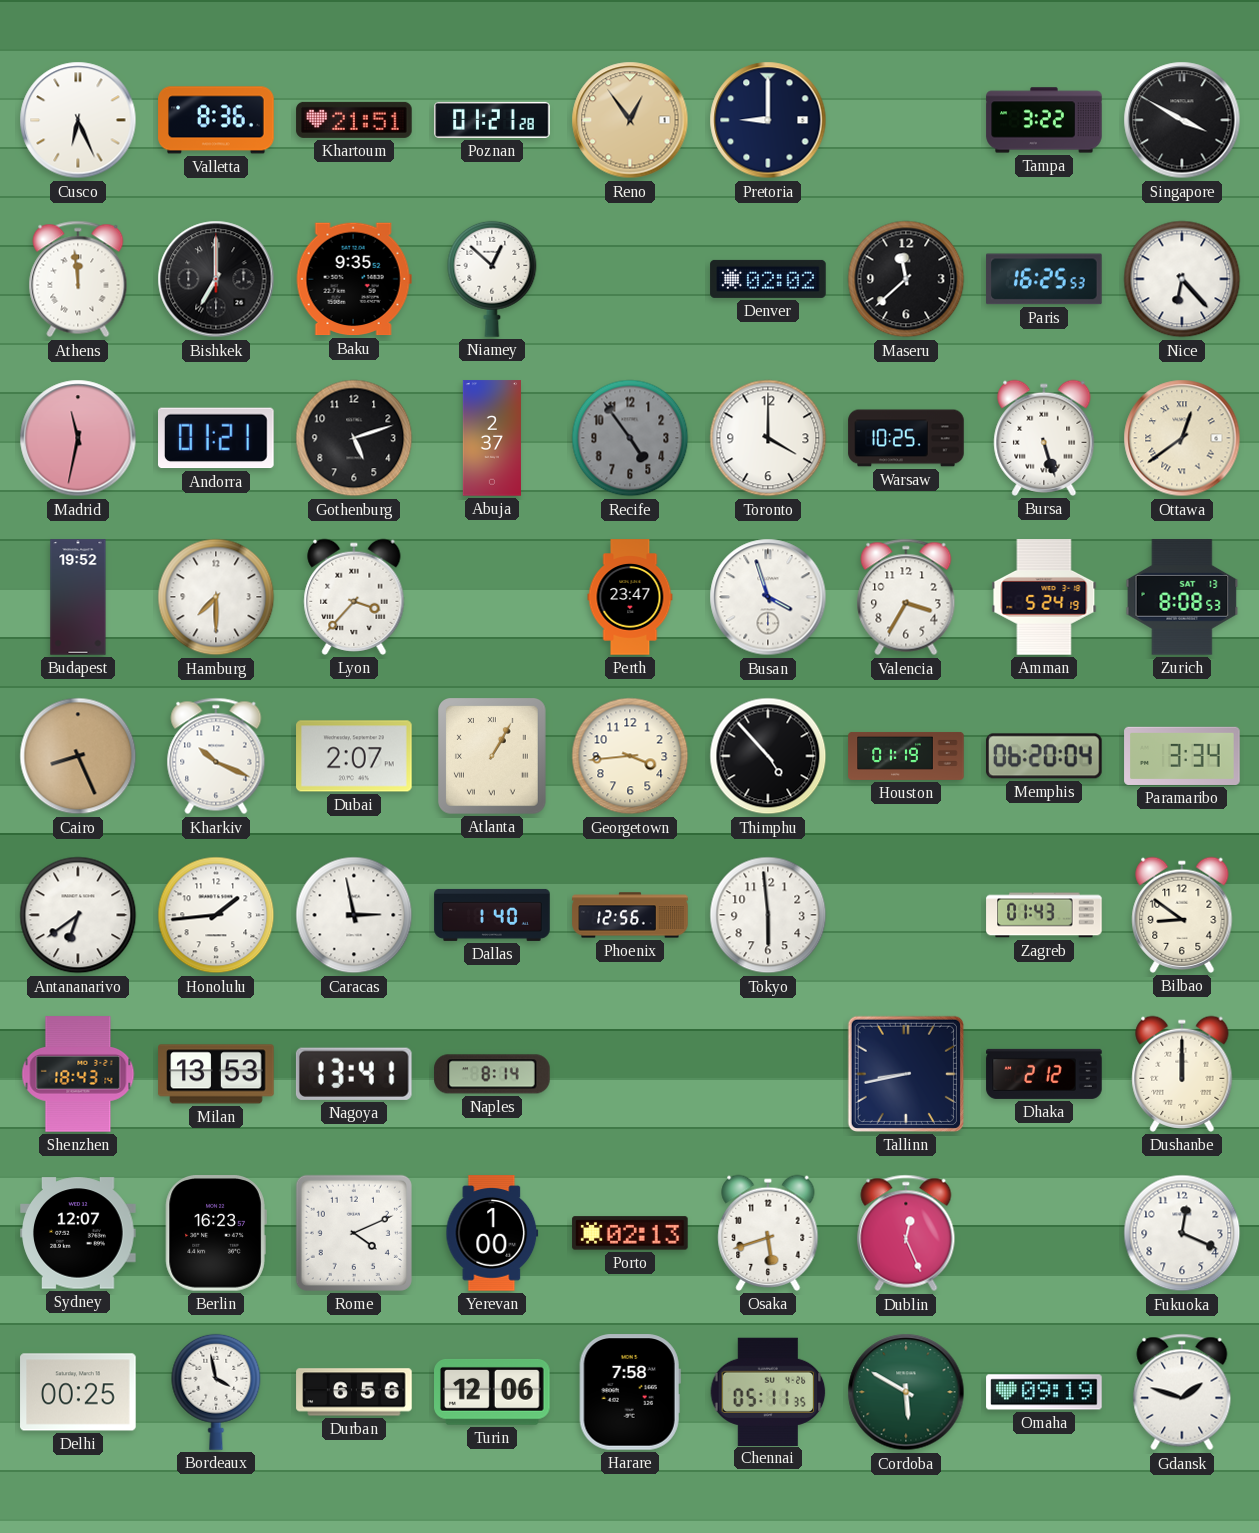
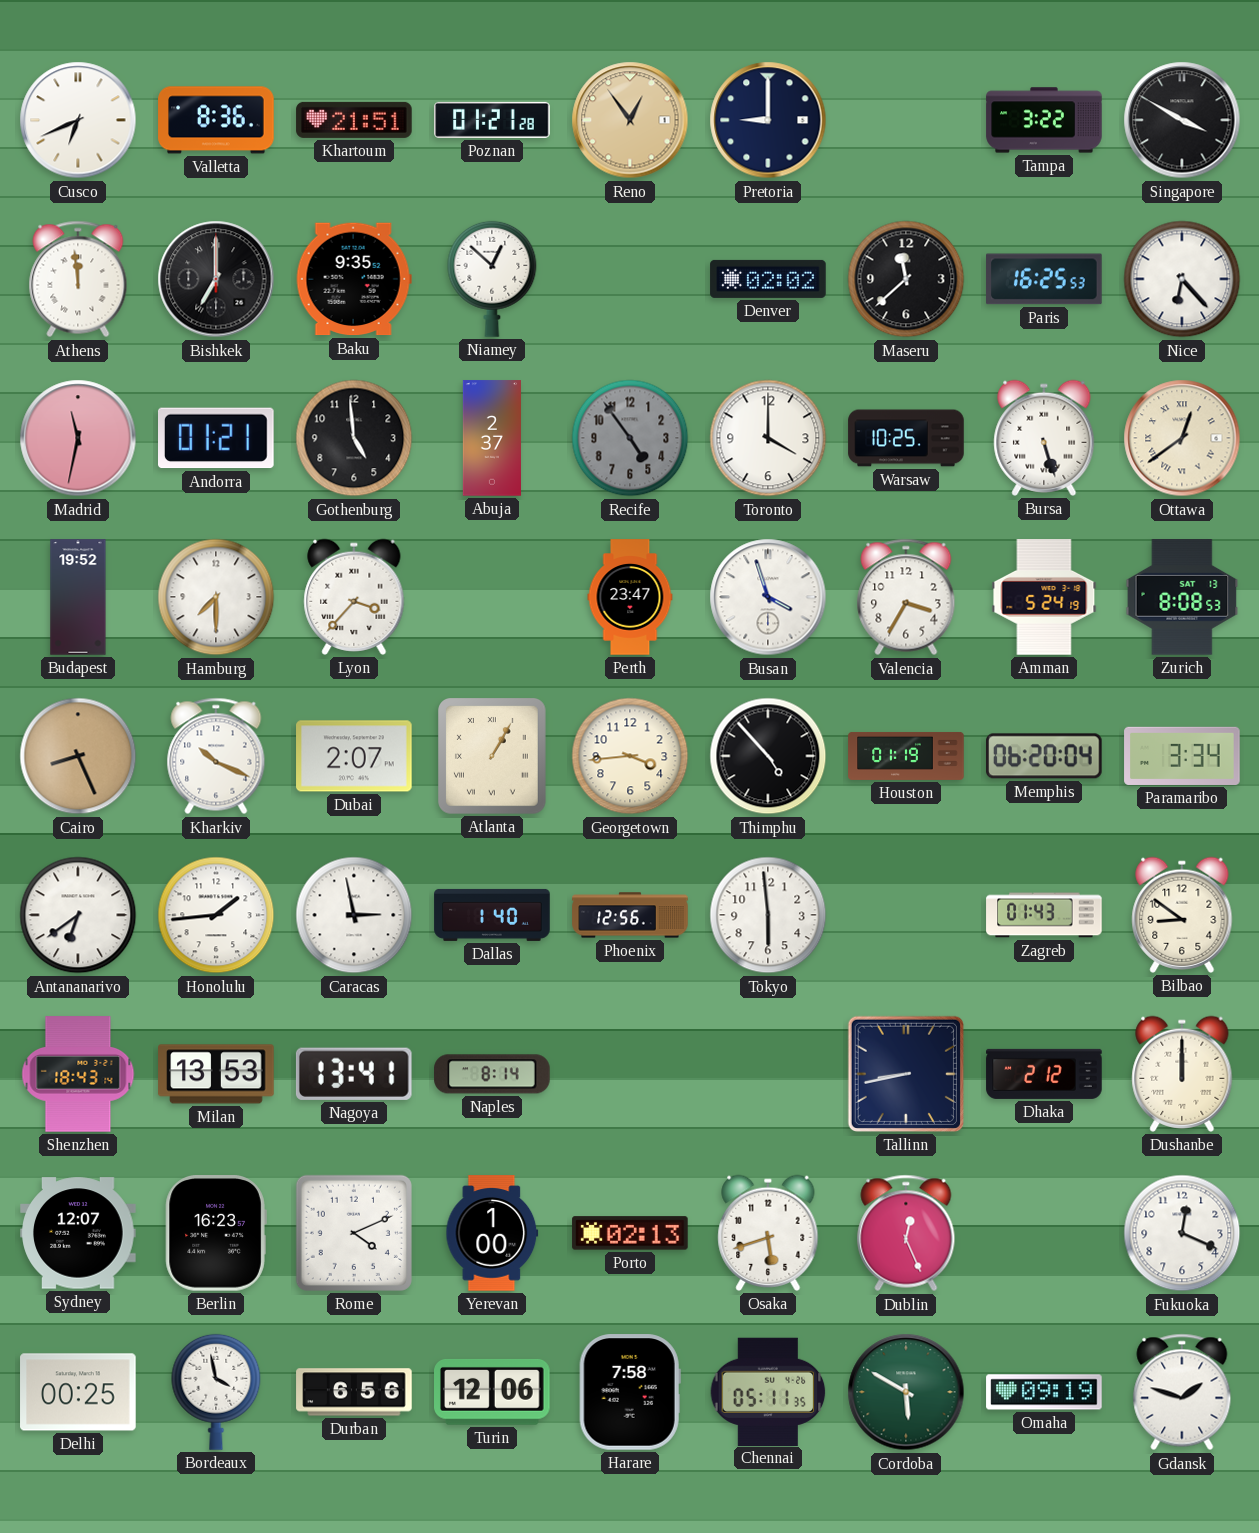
Cusco: 6:26 -> 6:41
Gothenburg: 5:12 -> 4:59
